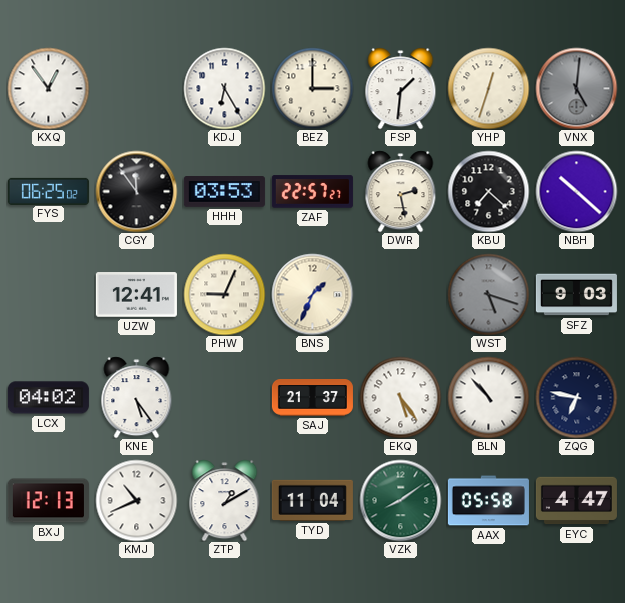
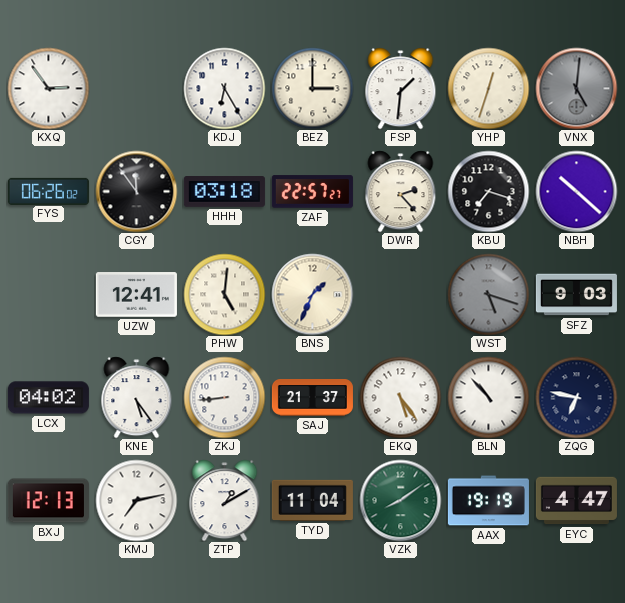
KXQ: 12:54 -> 2:54
FYS: 06:25 -> 06:26
HHH: 03:53 -> 03:18
DWR: 2:28 -> 2:23
KBU: 7:22 -> 7:18
PHW: 9:04 -> 5:01
ZKJ: none -> 8:44
KMJ: 10:41 -> 7:13
AAX: 05:58 -> 19:19
